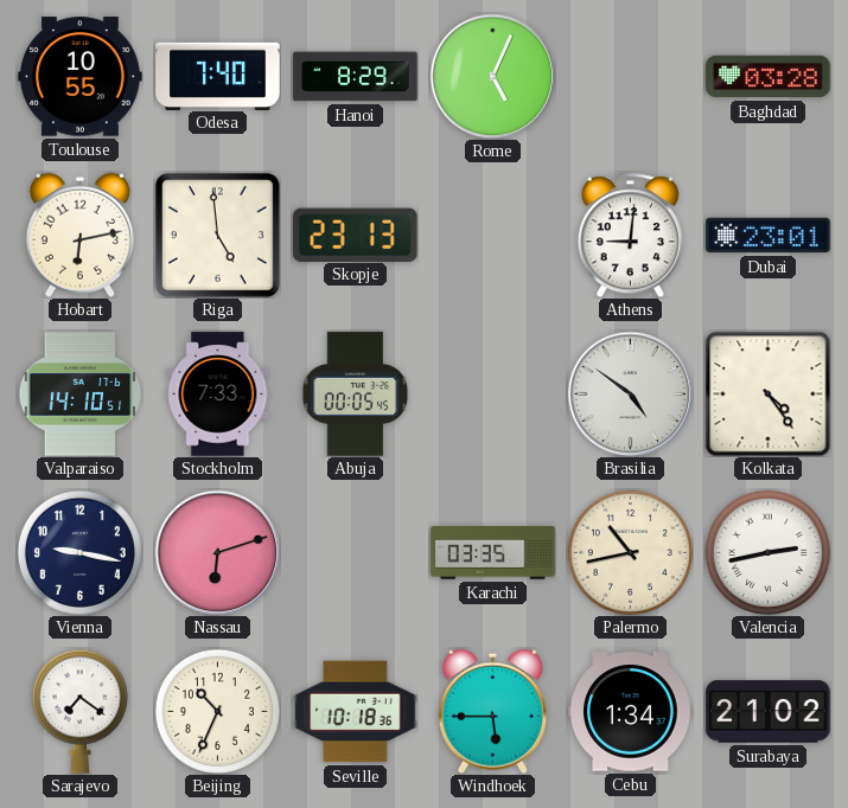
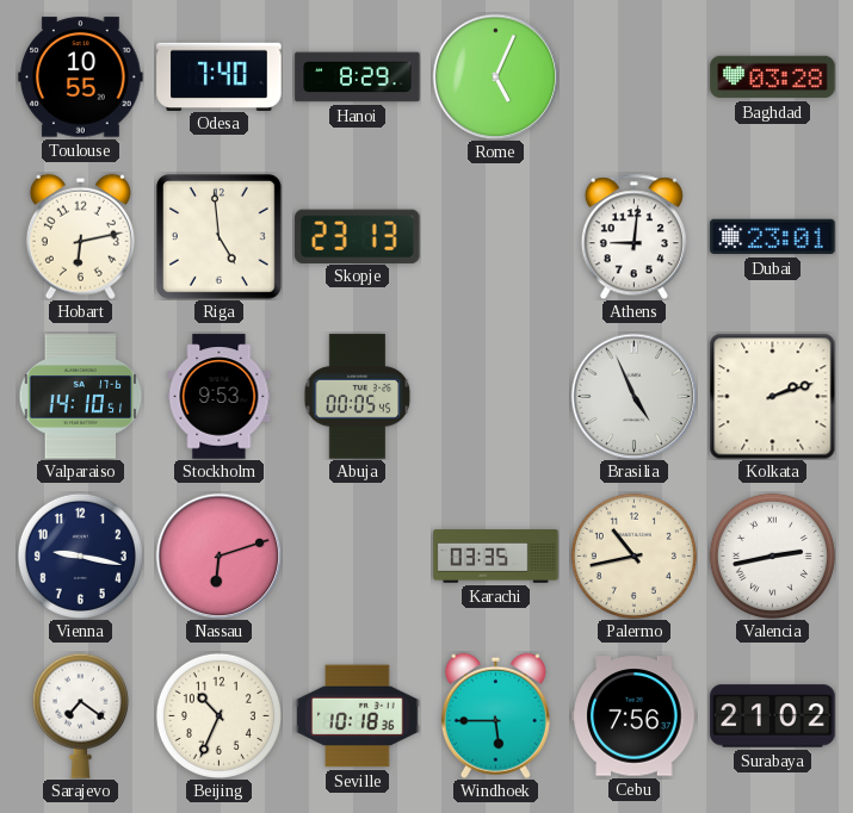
Stockholm: 7:33 -> 9:53
Brasilia: 4:51 -> 4:56
Kolkata: 4:24 -> 2:12
Cebu: 1:34 -> 7:56
